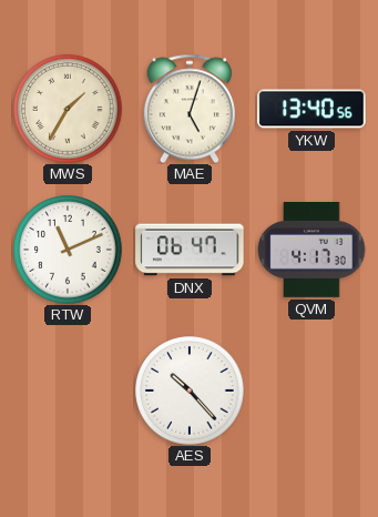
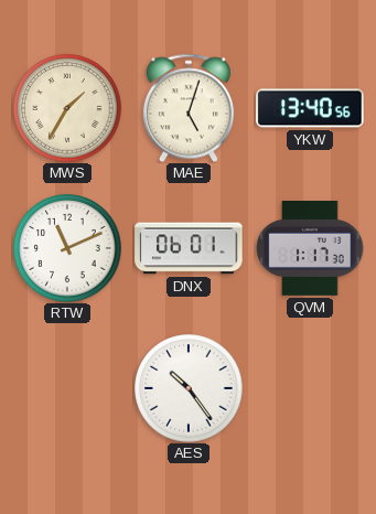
DNX: 06:47 -> 06:01
QVM: 4:17 -> 1:17
AES: 10:23 -> 10:24
